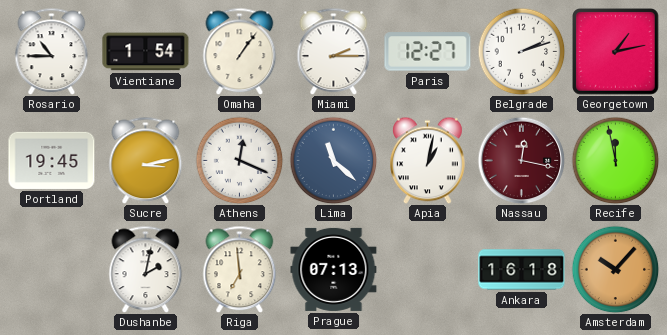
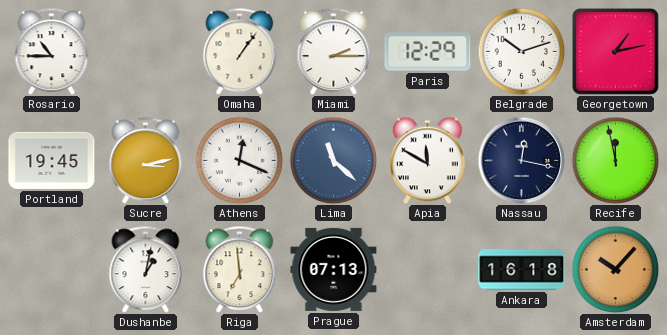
Vientiane: 1:54 -> none
Paris: 12:27 -> 12:29
Belgrade: 2:12 -> 10:12
Apia: 1:02 -> 11:50
Nassau dial: burgundy -> navy
Dushanbe: 2:02 -> 1:02
